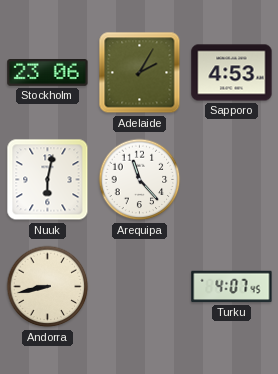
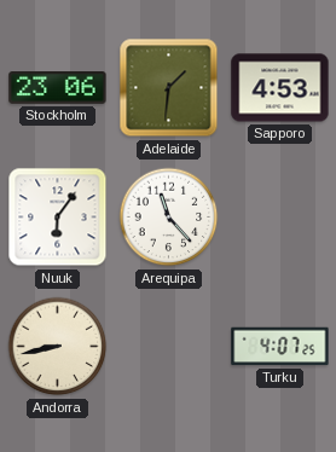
Adelaide: 2:05 -> 1:31
Nuuk: 6:02 -> 6:06
Turku: 4:07:45 -> 4:07:25
